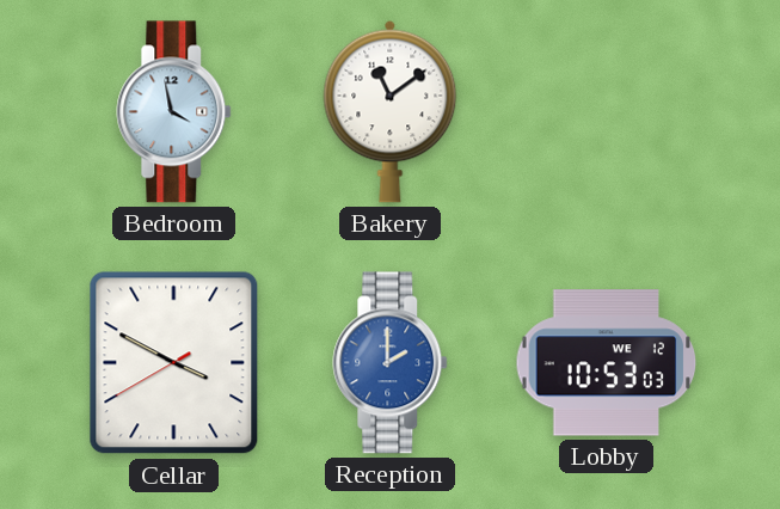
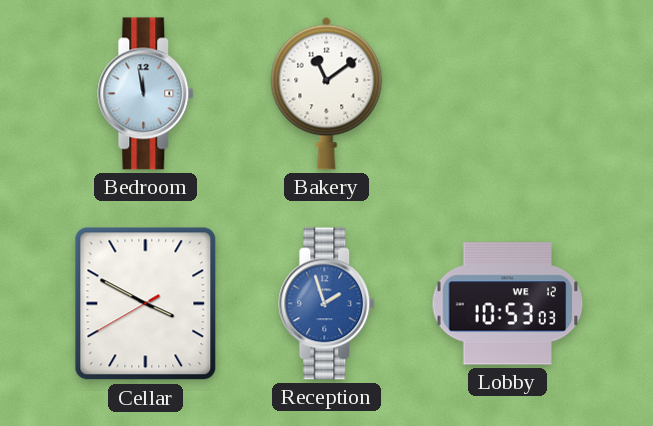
Bedroom: 3:58 -> 11:58
Reception: 2:00 -> 1:57
